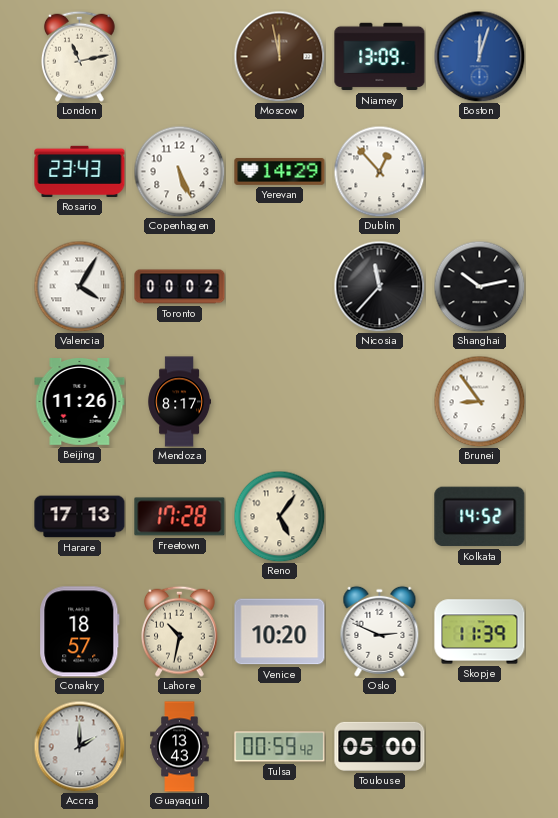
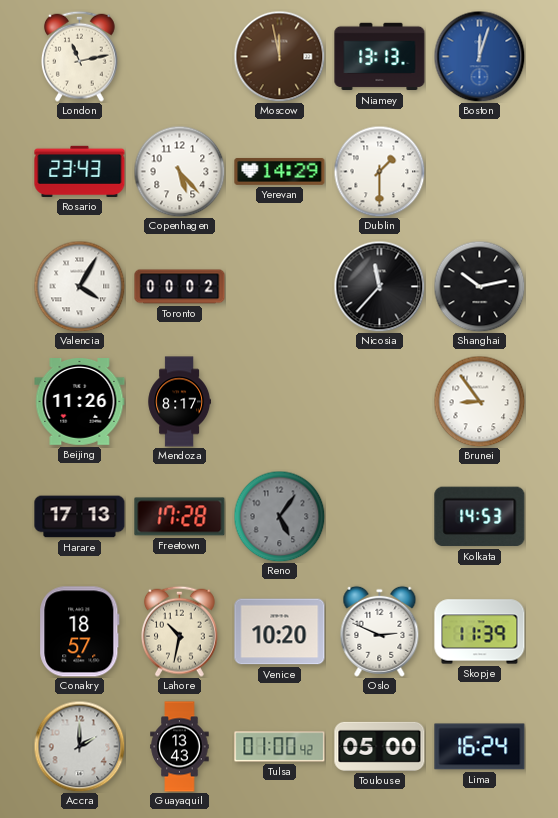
Niamey: 13:09 -> 13:13
Copenhagen: 5:26 -> 5:23
Dublin: 12:53 -> 1:30
Reno dial: cream -> grey
Kolkata: 14:52 -> 14:53
Tulsa: 00:59 -> 01:00
Lima: none -> 16:24
